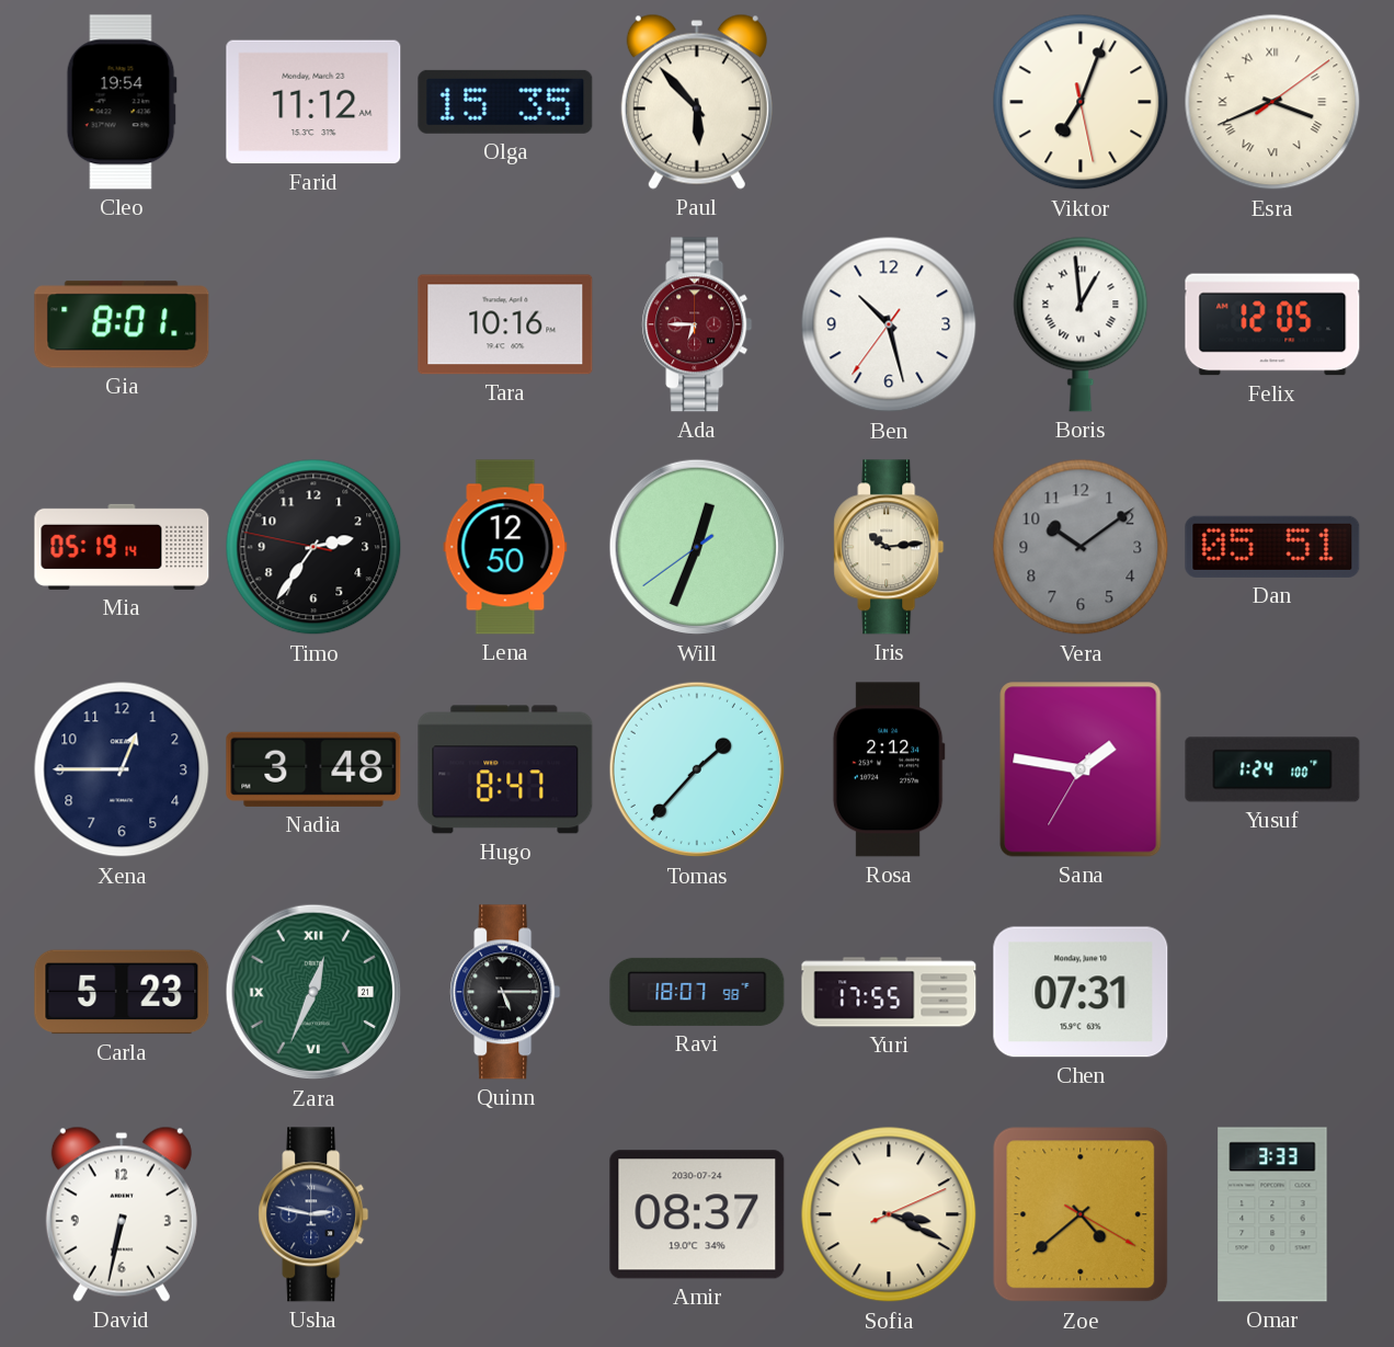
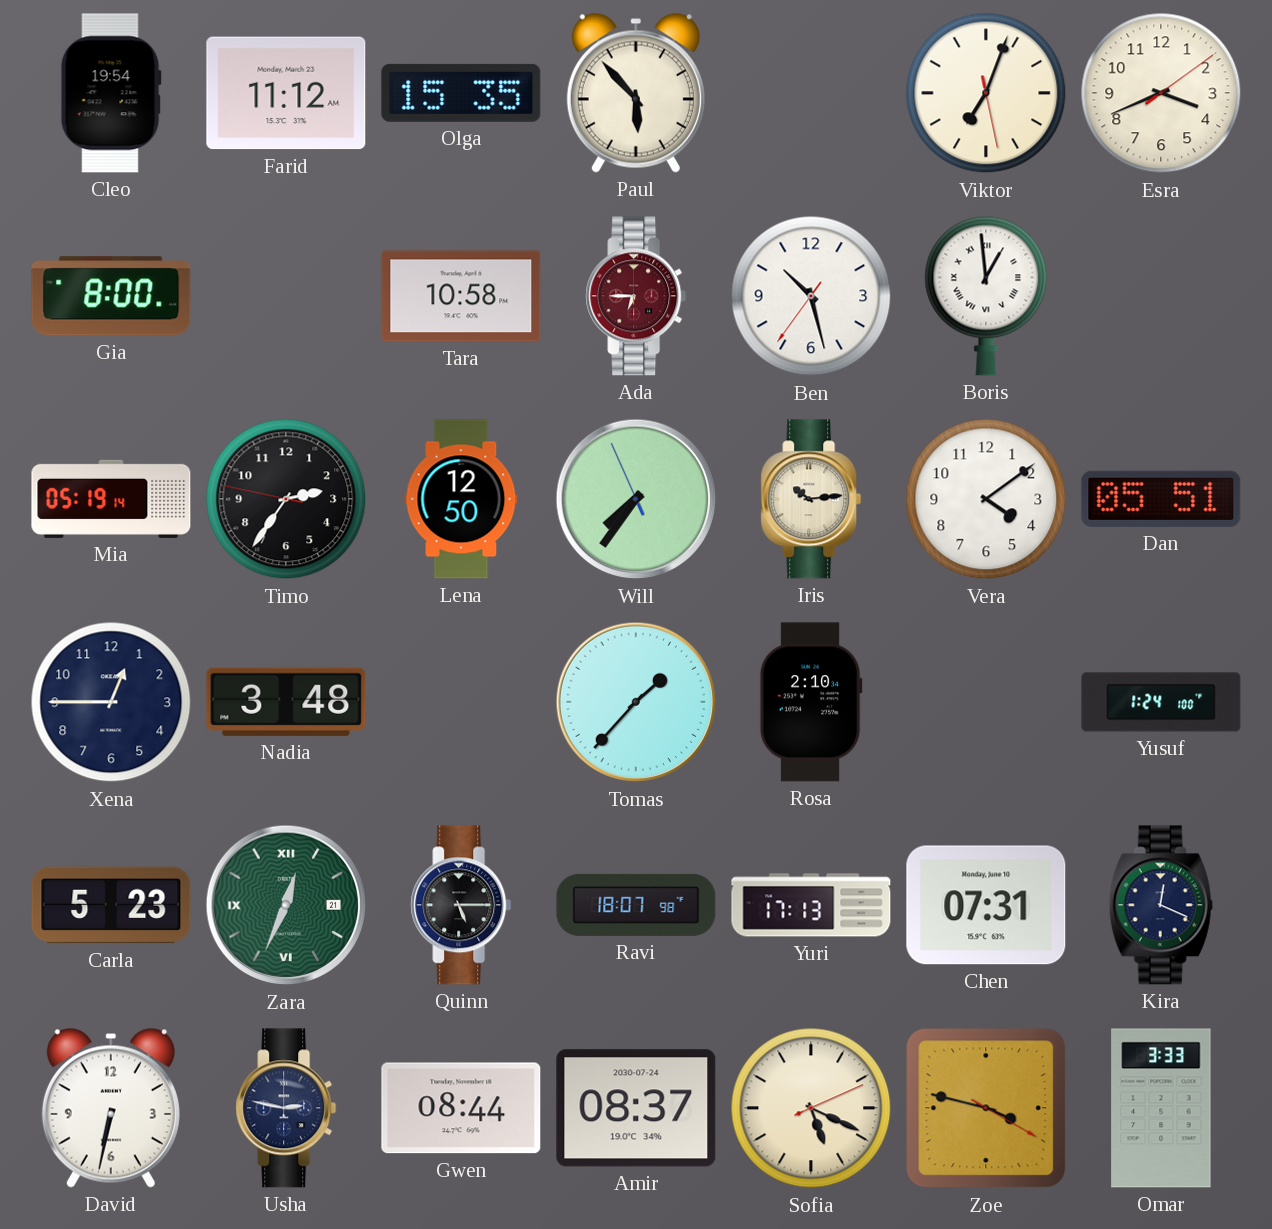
Esra numerals: Roman -> Arabic
Gia: 8:01 -> 8:00
Tara: 10:16 -> 10:58
Felix: 12:05 -> none
Will: 12:33 -> 7:35
Vera: 10:09 -> 4:09
Vera dial: grey -> white
Hugo: 8:47 -> none
Rosa: 2:12 -> 2:10
Sana: 1:46 -> none
Yuri: 17:55 -> 17:13
Kira: none -> 12:19
Gwen: none -> 08:44
Sofia: 3:19 -> 5:19
Zoe: 4:38 -> 3:47
